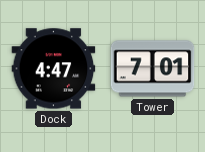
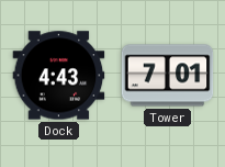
Dock: 4:47 -> 4:43
